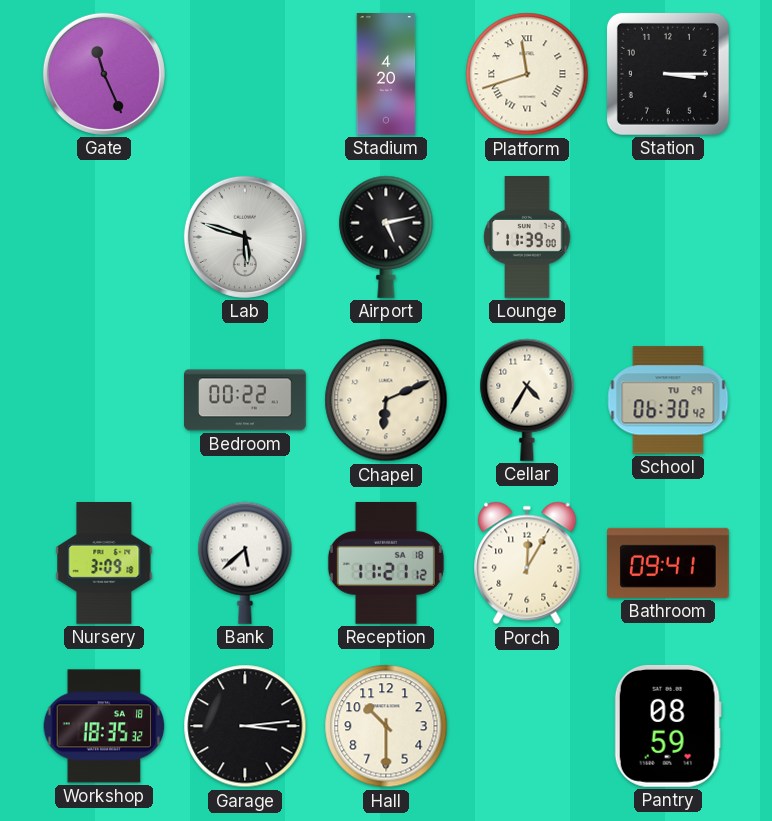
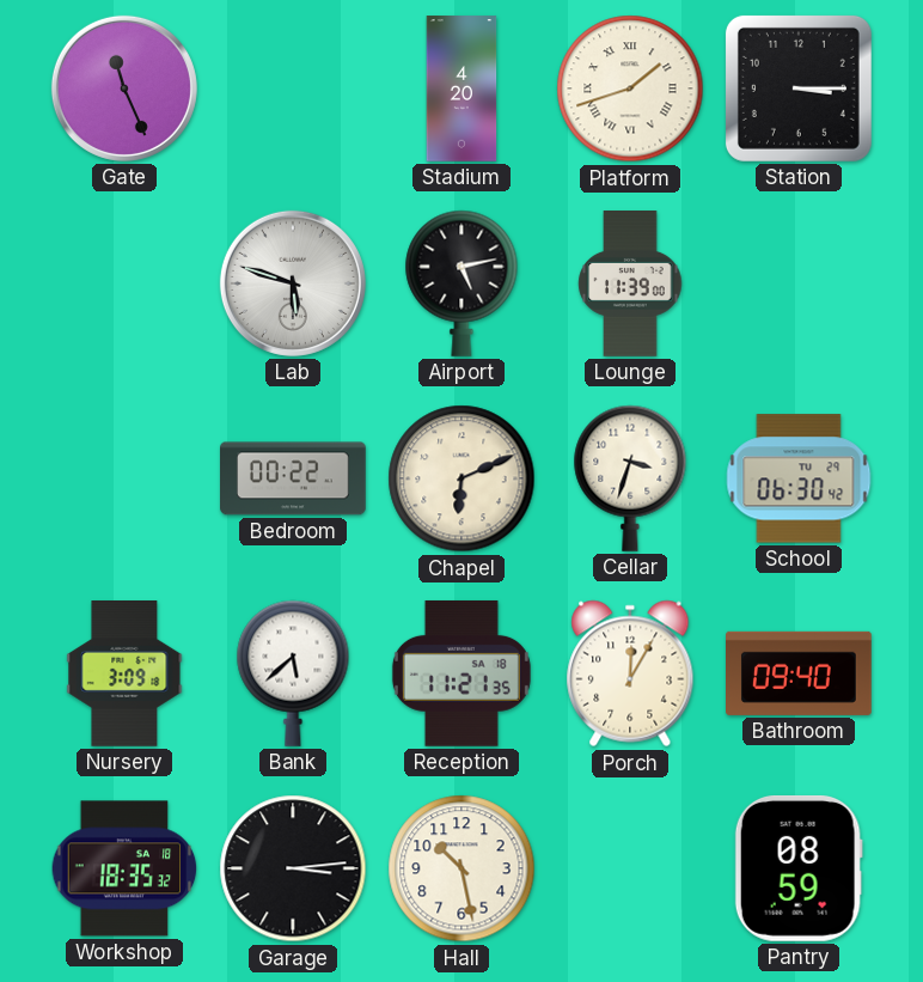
Platform: 11:42 -> 1:42
Cellar: 4:35 -> 3:33
Reception: 11:21:12 -> 11:21:35
Bathroom: 09:41 -> 09:40
Hall: 10:30 -> 10:28
